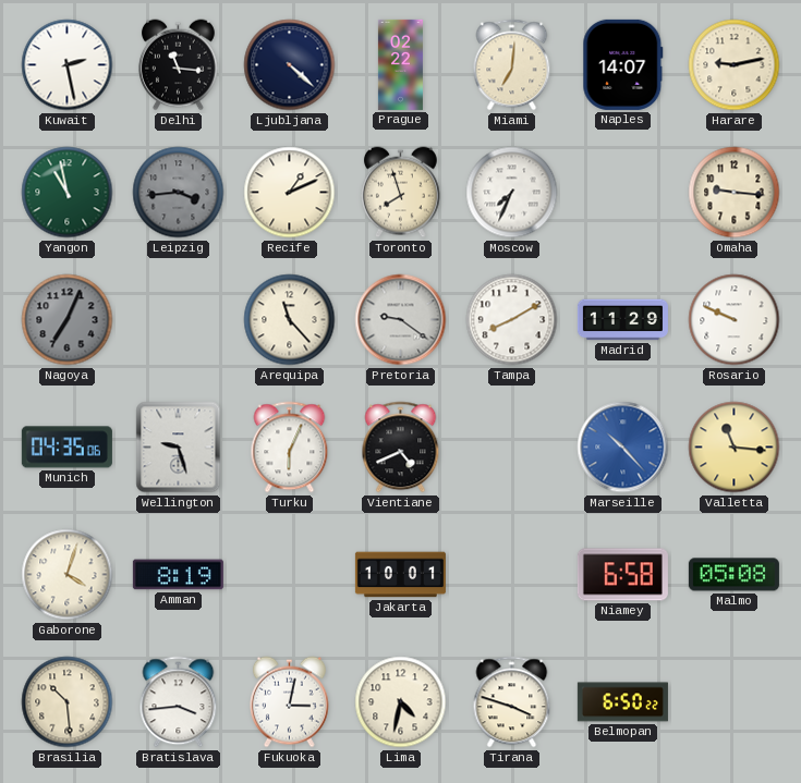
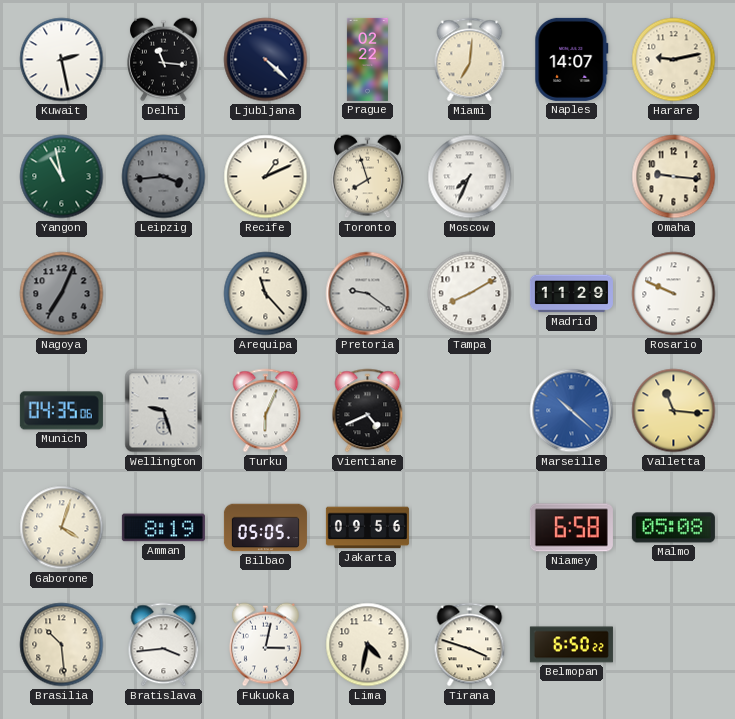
Marseille: 10:23 -> 10:22
Bilbao: none -> 05:05
Jakarta: 10:01 -> 09:56
